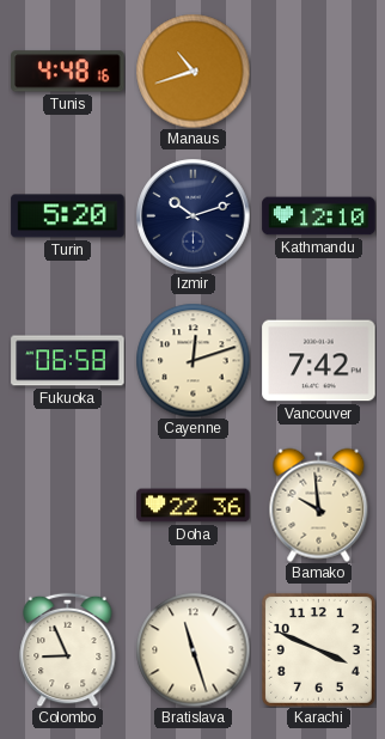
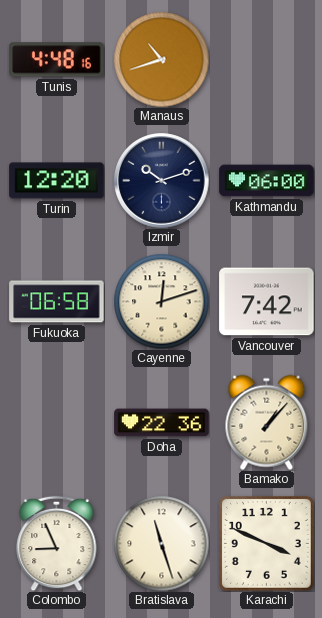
Turin: 5:20 -> 12:20
Kathmandu: 12:10 -> 06:00
Bamako: 9:59 -> 1:07
